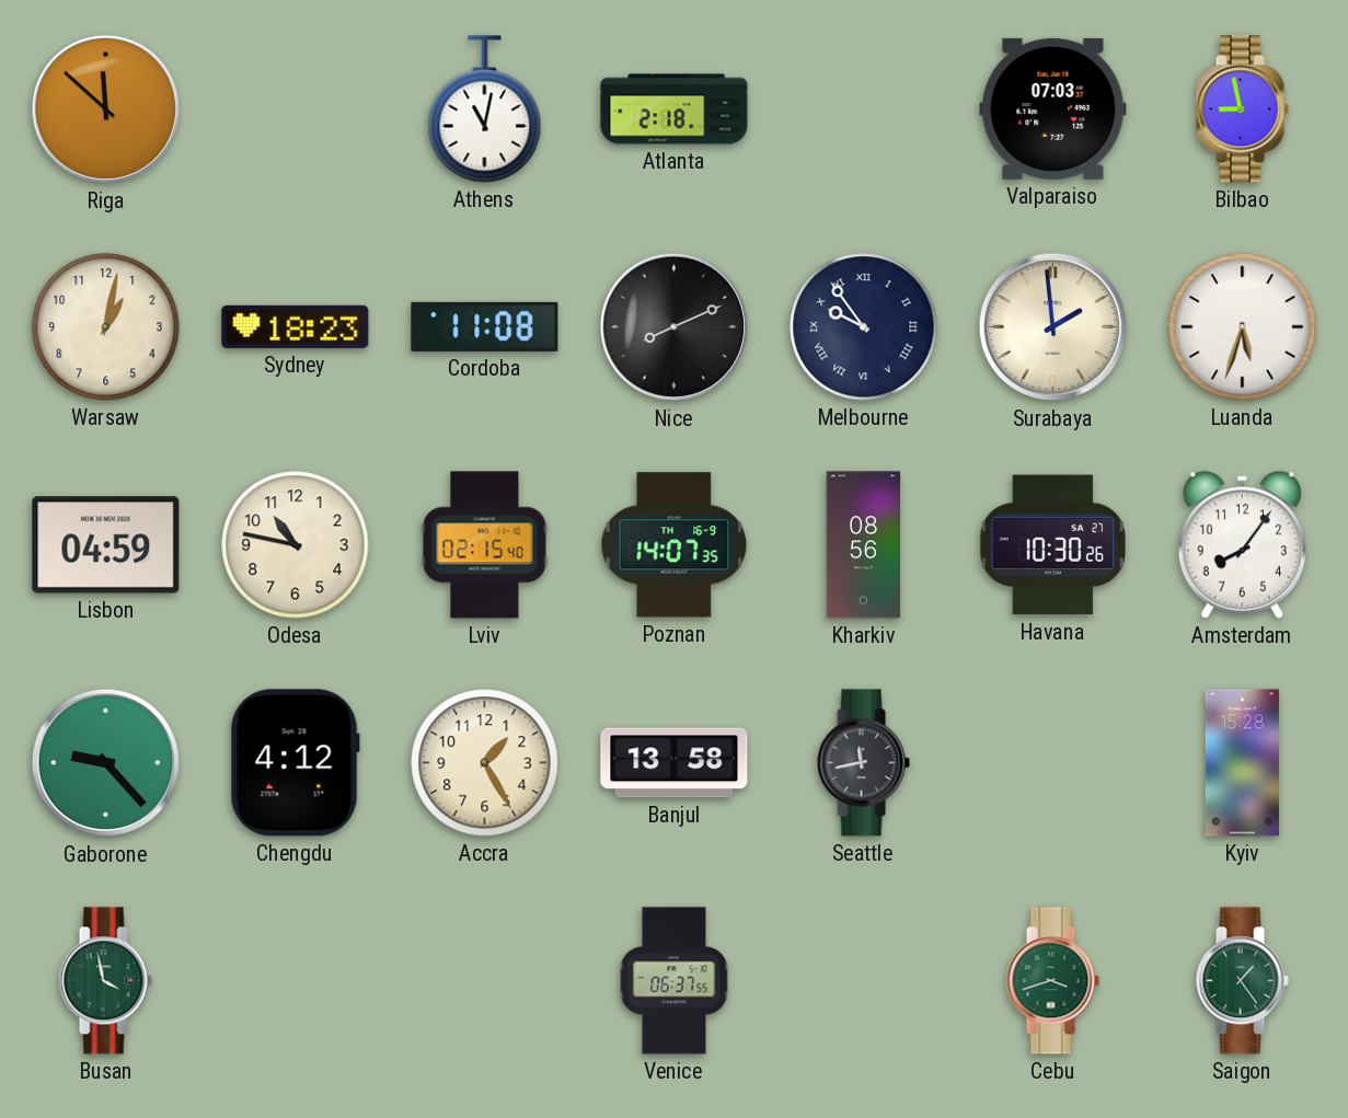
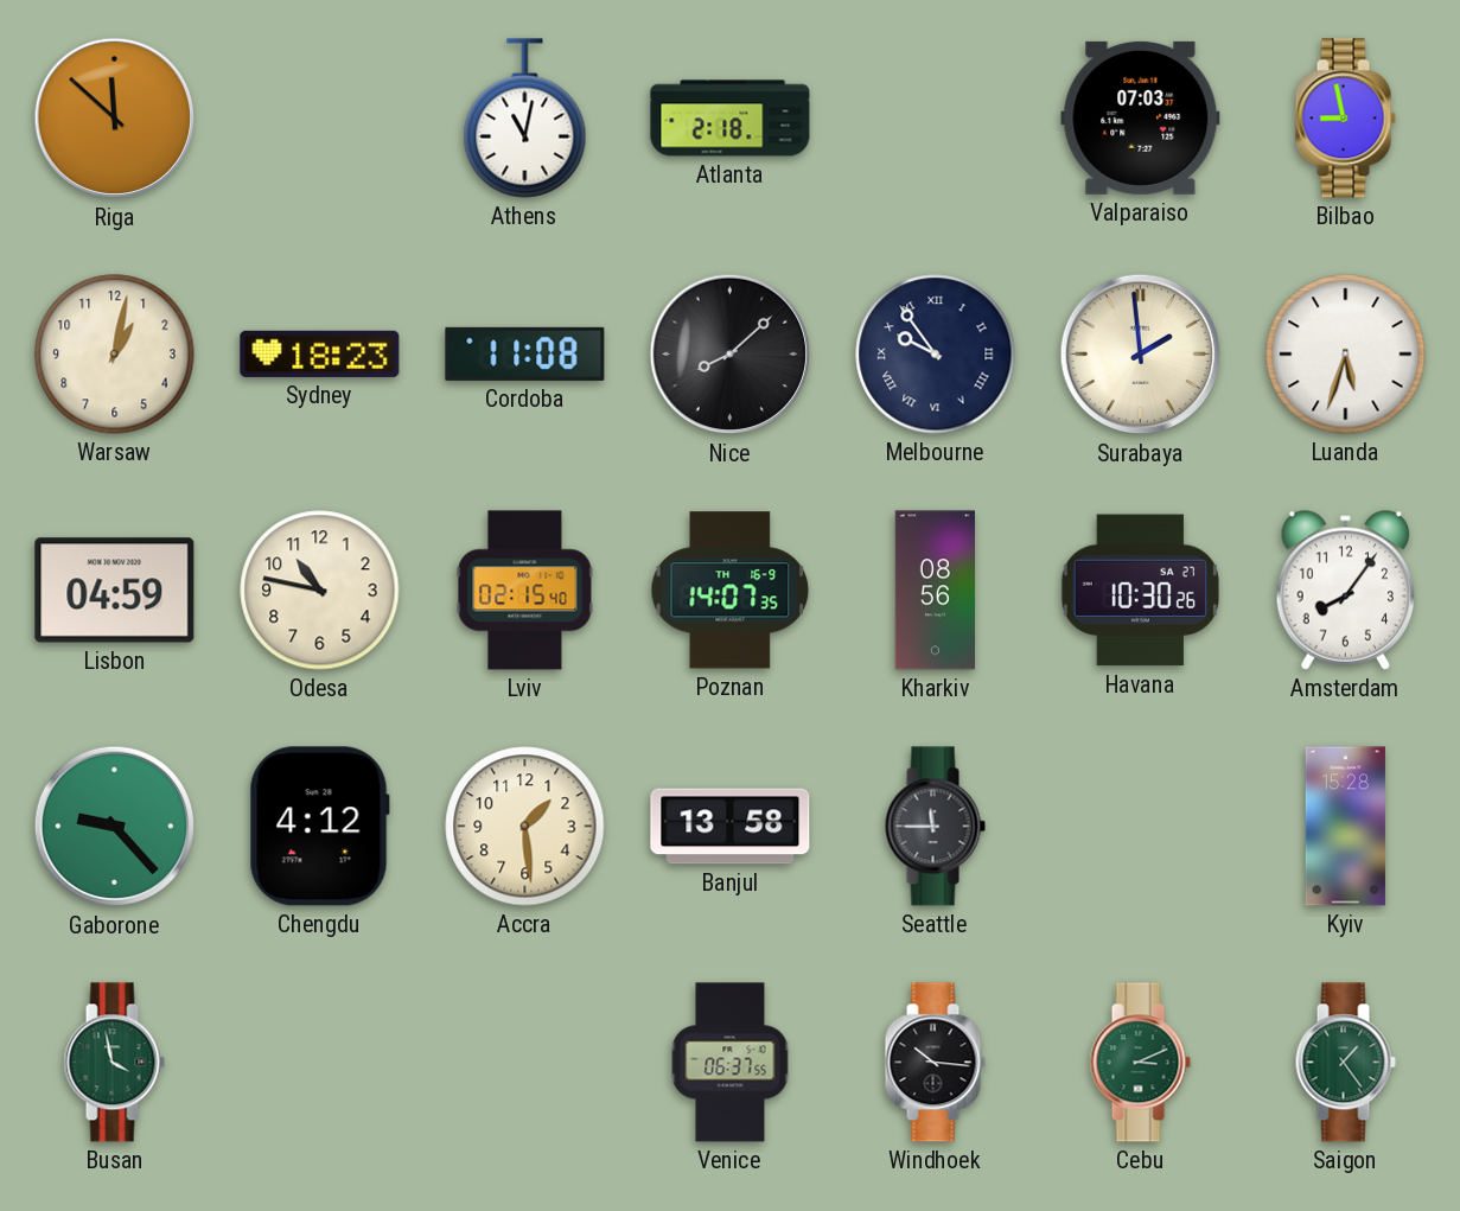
Nice: 8:11 -> 8:08
Accra: 1:25 -> 1:29
Seattle: 11:43 -> 11:45
Windhoek: none -> 10:16
Cebu: 3:42 -> 3:11
